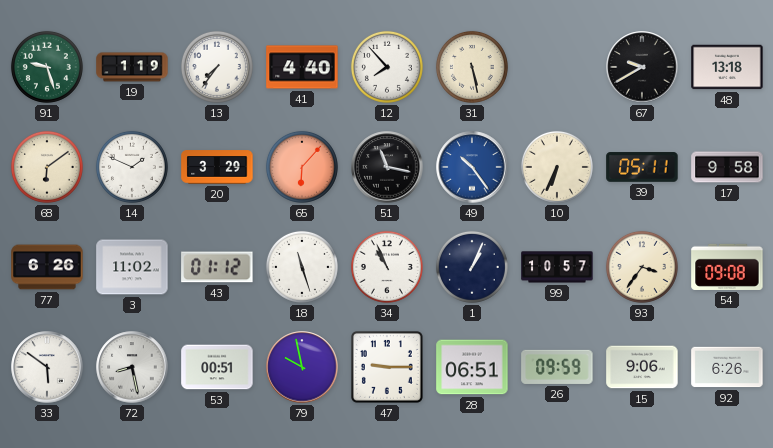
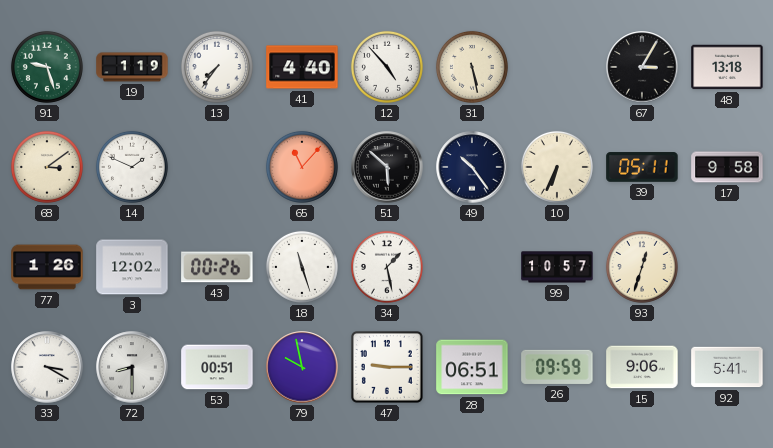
12: 7:53 -> 4:53
67: 9:40 -> 3:05
68: 6:09 -> 3:09
20: 3:29 -> none
65: 6:07 -> 11:07
51: 11:17 -> 5:52
49 dial: blue -> navy
77: 6:26 -> 1:26
3: 11:02 -> 12:02
43: 01:12 -> 00:26
34: 10:56 -> 1:28
1: 1:04 -> none
93: 3:36 -> 12:33
54: 09:08 -> none
33: 5:51 -> 3:20
72: 8:28 -> 8:30
92: 6:26 -> 5:41
